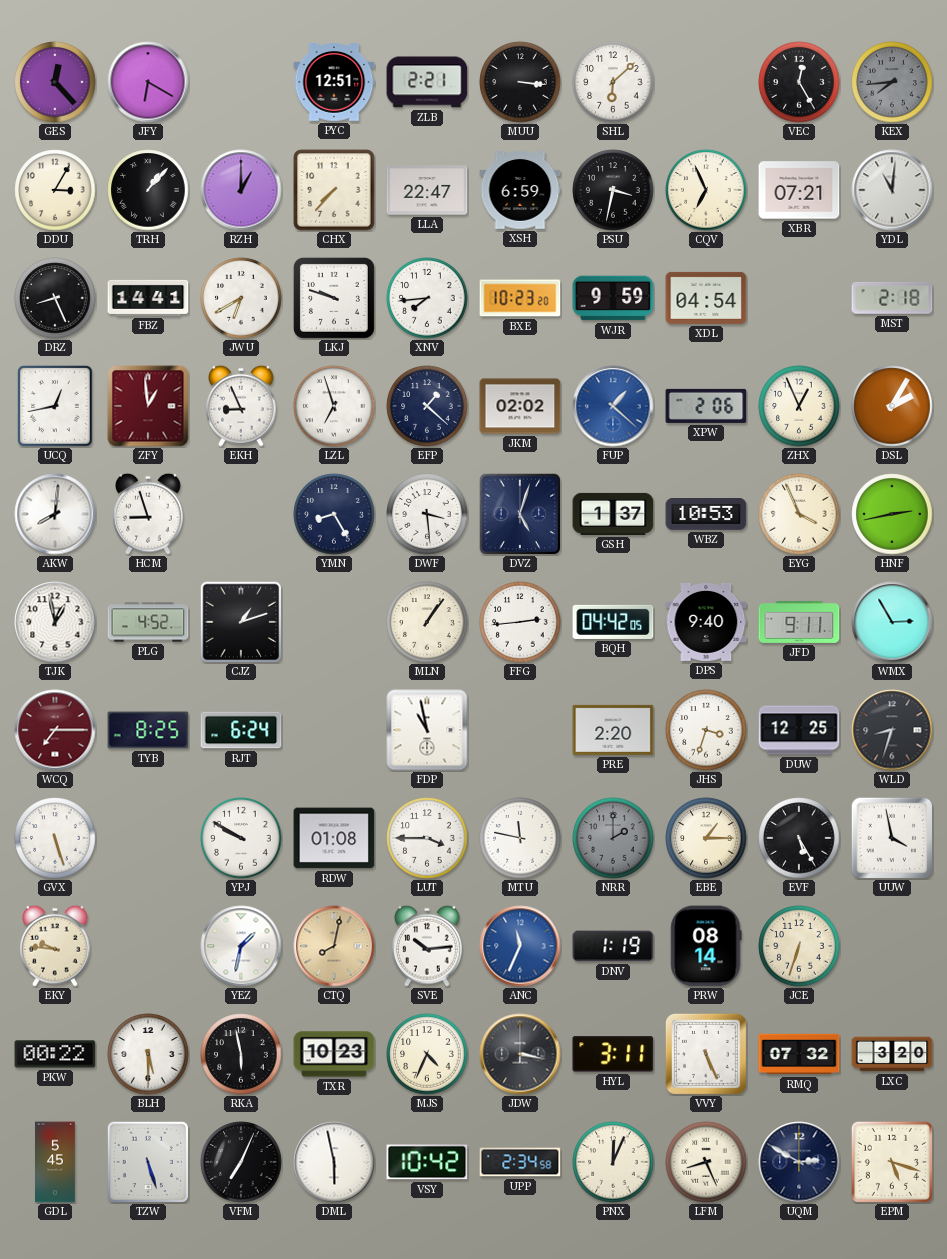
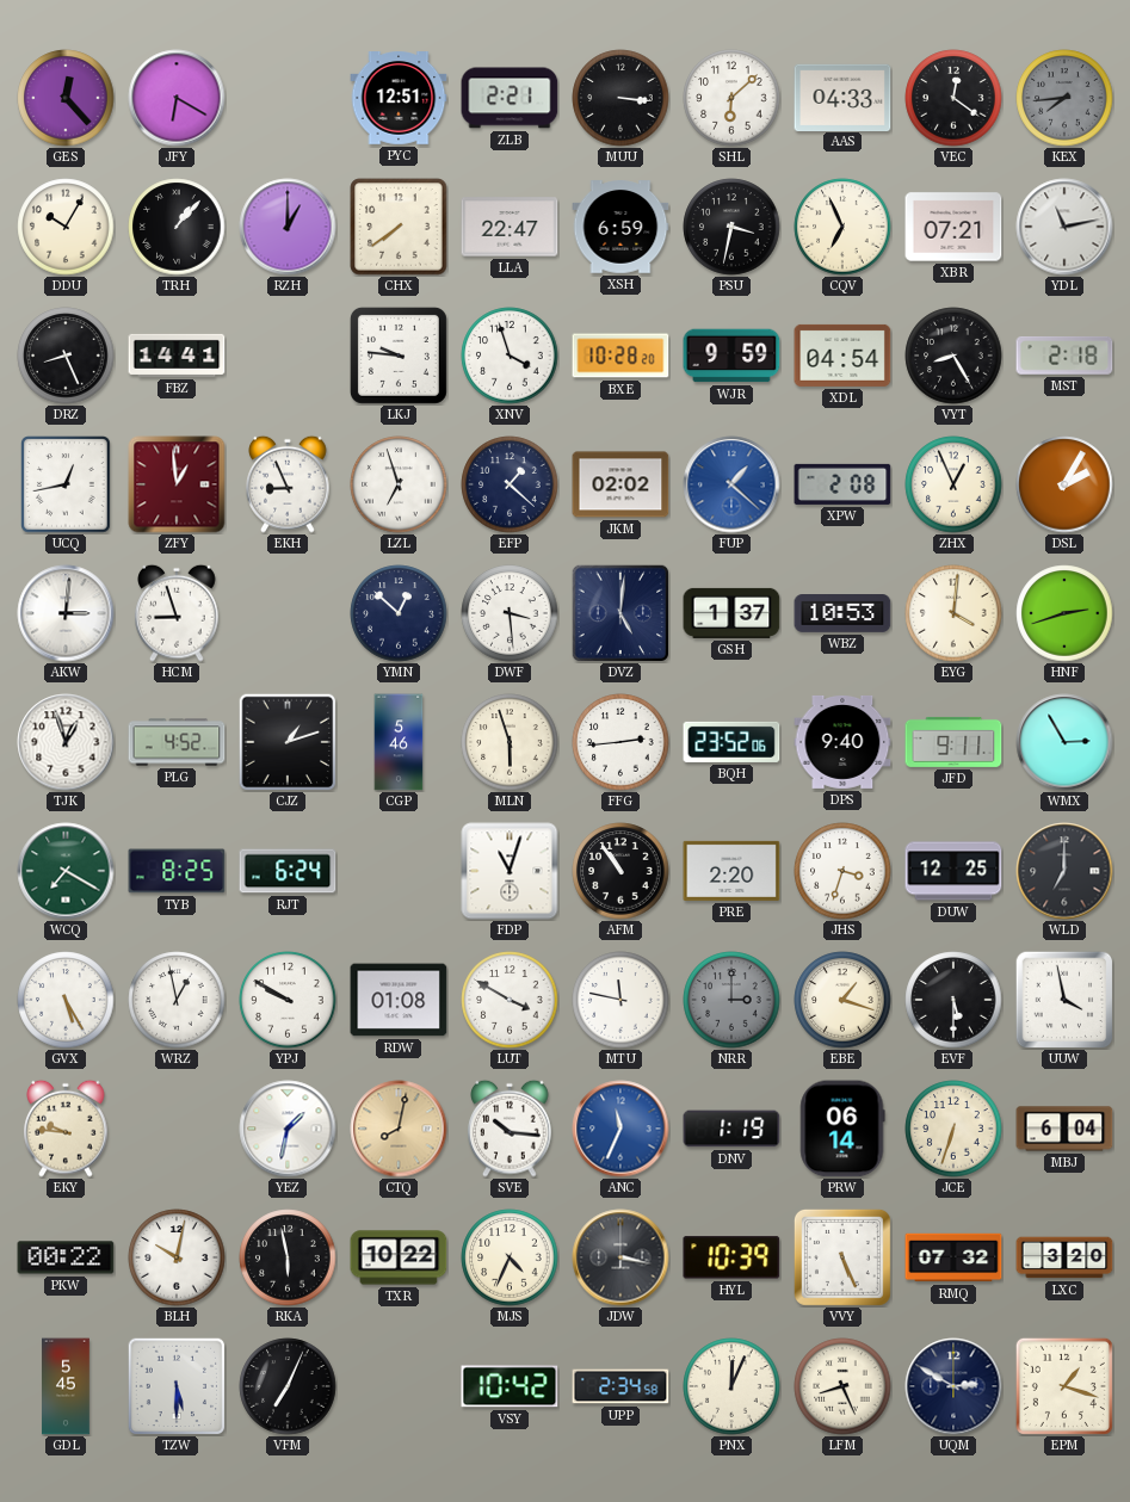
AAS: none -> 04:33
VEC: 12:25 -> 12:21
DDU: 3:05 -> 10:05
CHX: 7:37 -> 7:39
YDL: 11:01 -> 11:13
JWU: 6:40 -> none
LKJ: 9:48 -> 9:46
XNV: 7:44 -> 3:57
BXE: 10:23 -> 10:28
VYT: none -> 8:25
XPW: 2:06 -> 2:08
AKW: 8:01 -> 3:01
YMN: 8:25 -> 12:52
DVZ: 5:03 -> 5:01
EYG: 3:56 -> 4:01
HNF: 2:43 -> 2:42
TJK: 12:58 -> 12:57
CGP: none -> 5:46
MLN: 1:06 -> 5:57
BQH: 04:42 -> 23:52
WCQ: 7:15 -> 7:20
WCQ dial: burgundy -> green
FDP: 10:58 -> 11:03
AFM: none -> 10:54
WLD: 8:33 -> 7:00
GVX: 5:27 -> 5:25
WRZ: none -> 12:58
LUT: 3:45 -> 3:50
NRR: 2:00 -> 3:00
EBE: 1:15 -> 1:18
EVF: 5:25 -> 5:30
SVE: 10:14 -> 10:16
PRW: 08:14 -> 06:14
MBJ: none -> 6:04
BLH: 5:30 -> 10:02
TXR: 10:23 -> 10:22
HYL: 3:11 -> 10:39
TZW: 5:27 -> 5:30
DML: 5:58 -> none
EPM: 5:18 -> 1:18
